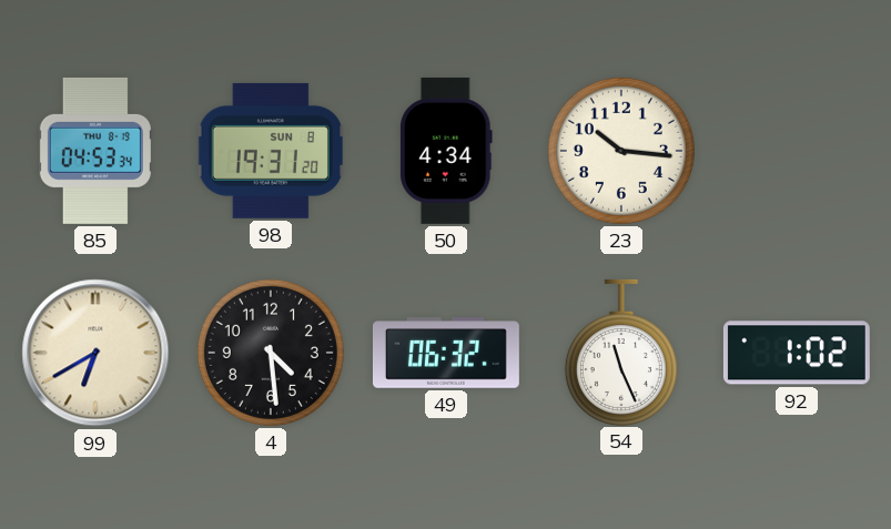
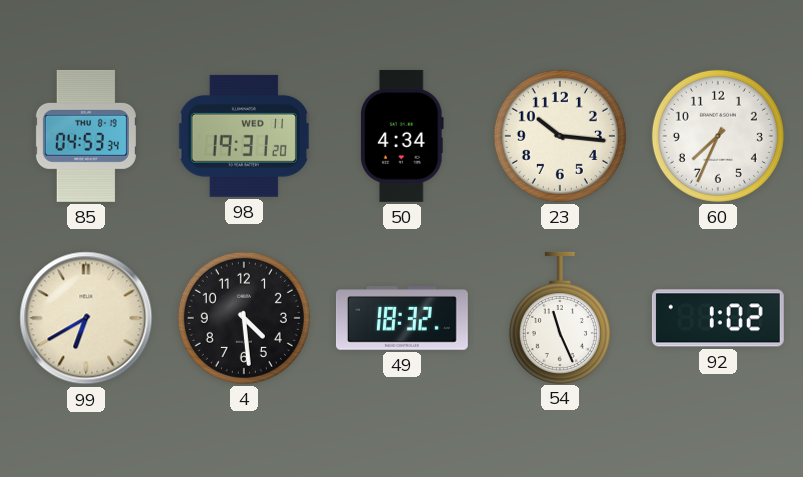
98 date: SUN 8 -> WED 11
60: none -> 7:34
49: 06:32 -> 18:32
